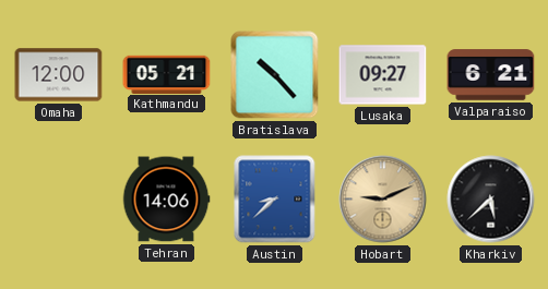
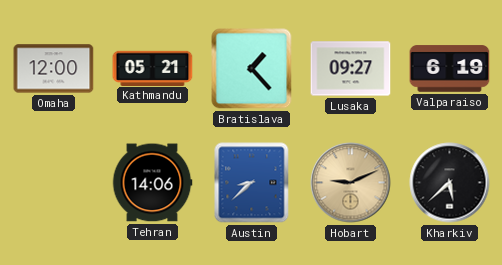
Bratislava: 10:23 -> 1:23
Valparaiso: 6:21 -> 6:19
